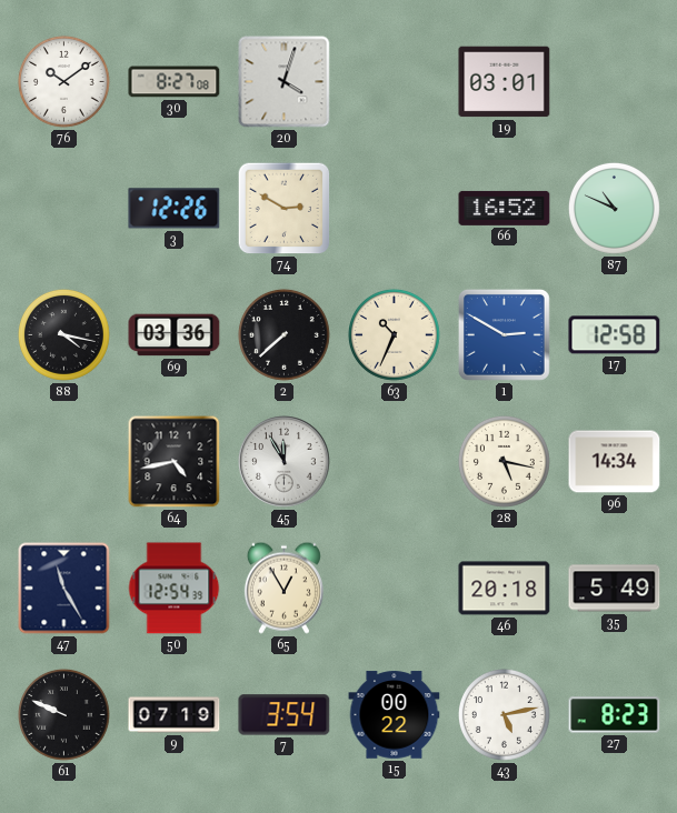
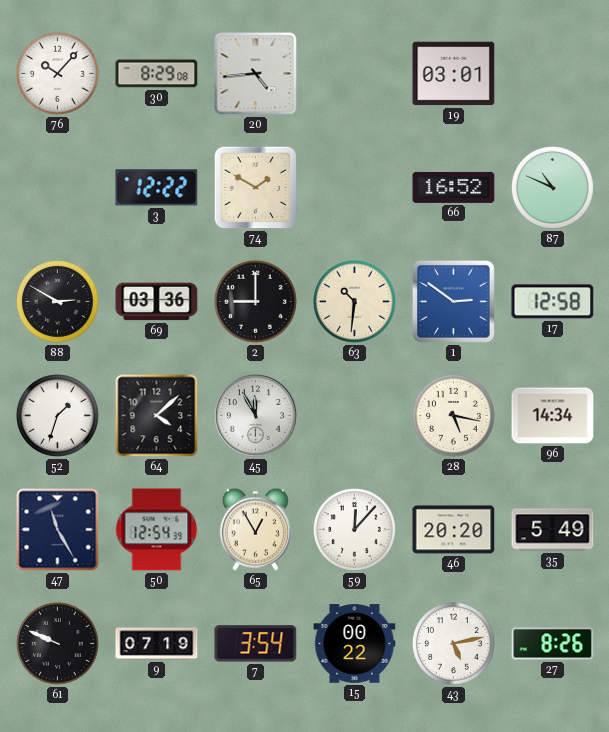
76: 10:09 -> 10:07
30: 8:27 -> 8:29
20: 4:03 -> 4:44
3: 12:26 -> 12:22
74: 2:50 -> 1:50
88: 4:17 -> 2:50
2: 7:38 -> 9:00
63: 10:34 -> 10:31
1: 2:50 -> 2:51
52: none -> 1:33
64: 4:43 -> 4:08
59: none -> 12:07
46: 20:18 -> 20:20
27: 8:23 -> 8:26
